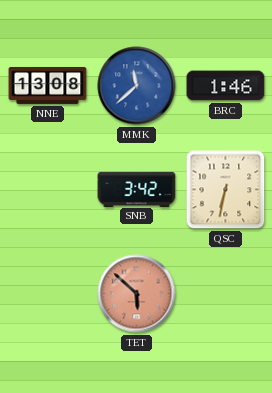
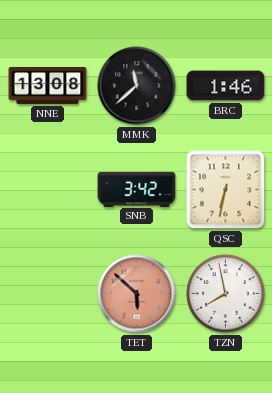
MMK dial: blue -> black
TZN: none -> 7:58
